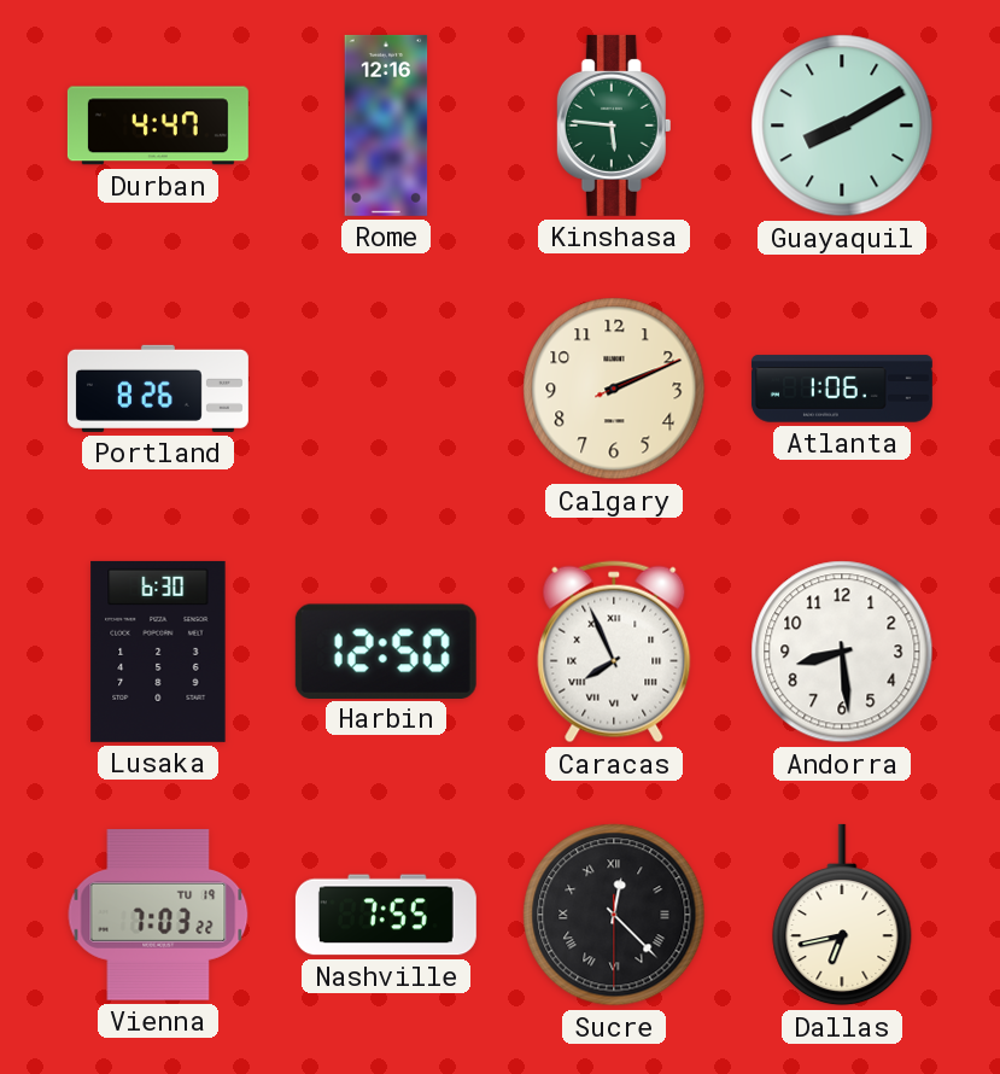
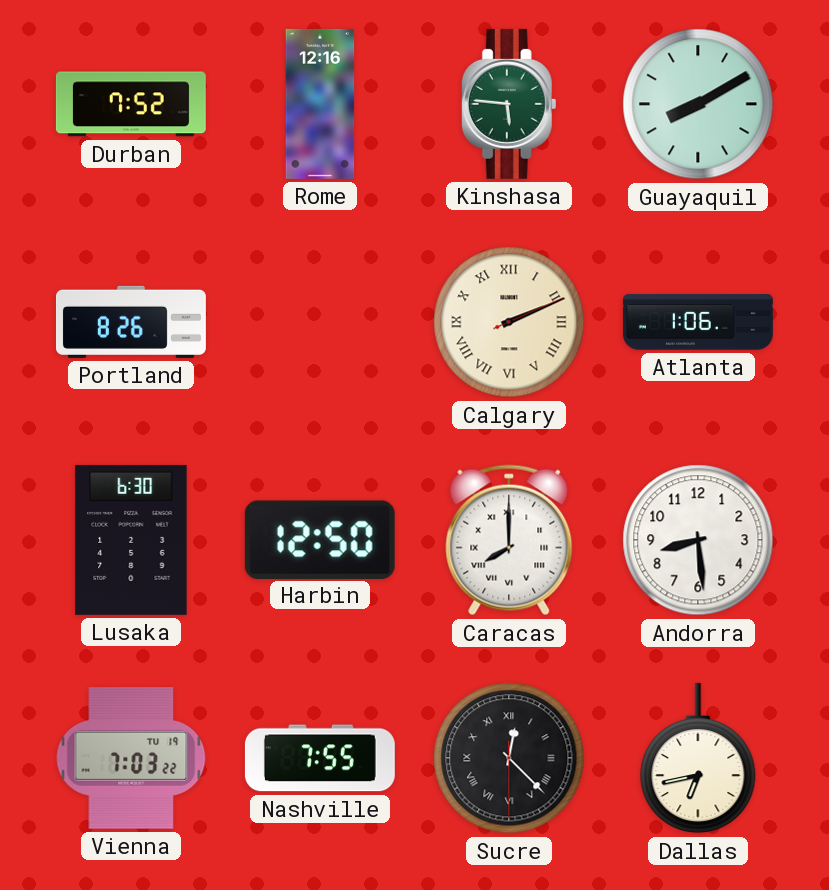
Durban: 4:47 -> 7:52
Calgary numerals: Arabic -> Roman
Caracas: 7:56 -> 8:00
